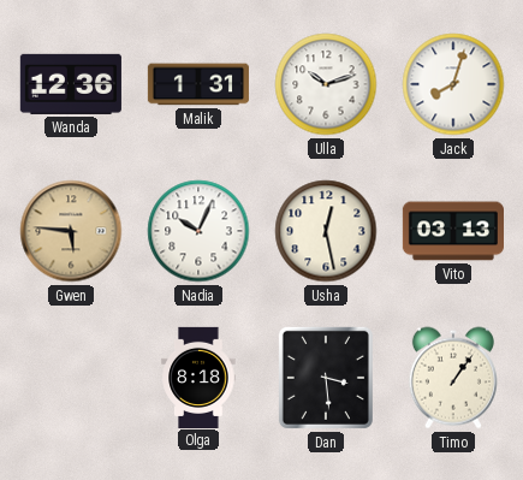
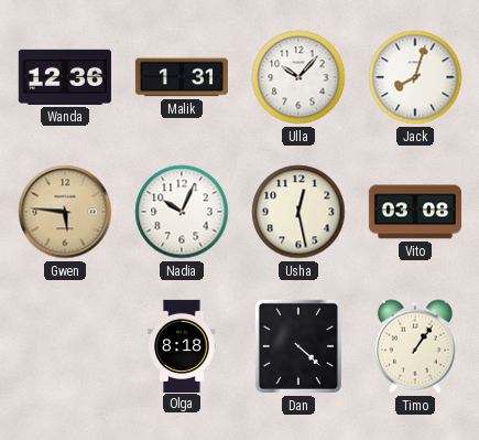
Ulla: 10:12 -> 10:07
Vito: 03:13 -> 03:08
Dan: 3:29 -> 4:22
